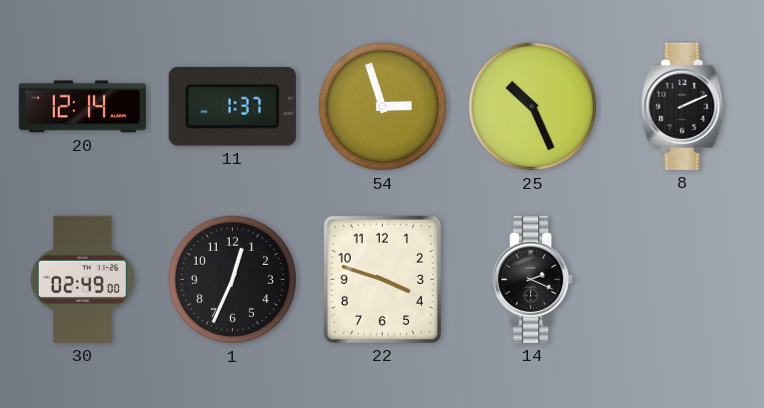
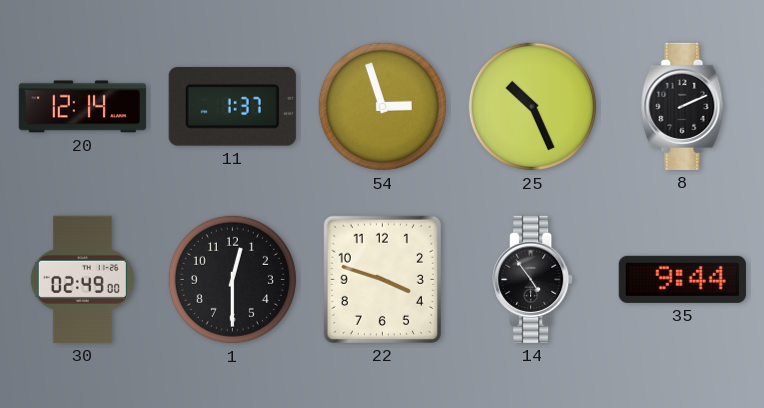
1: 12:34 -> 12:30
14: 2:19 -> 4:54
35: none -> 9:44
